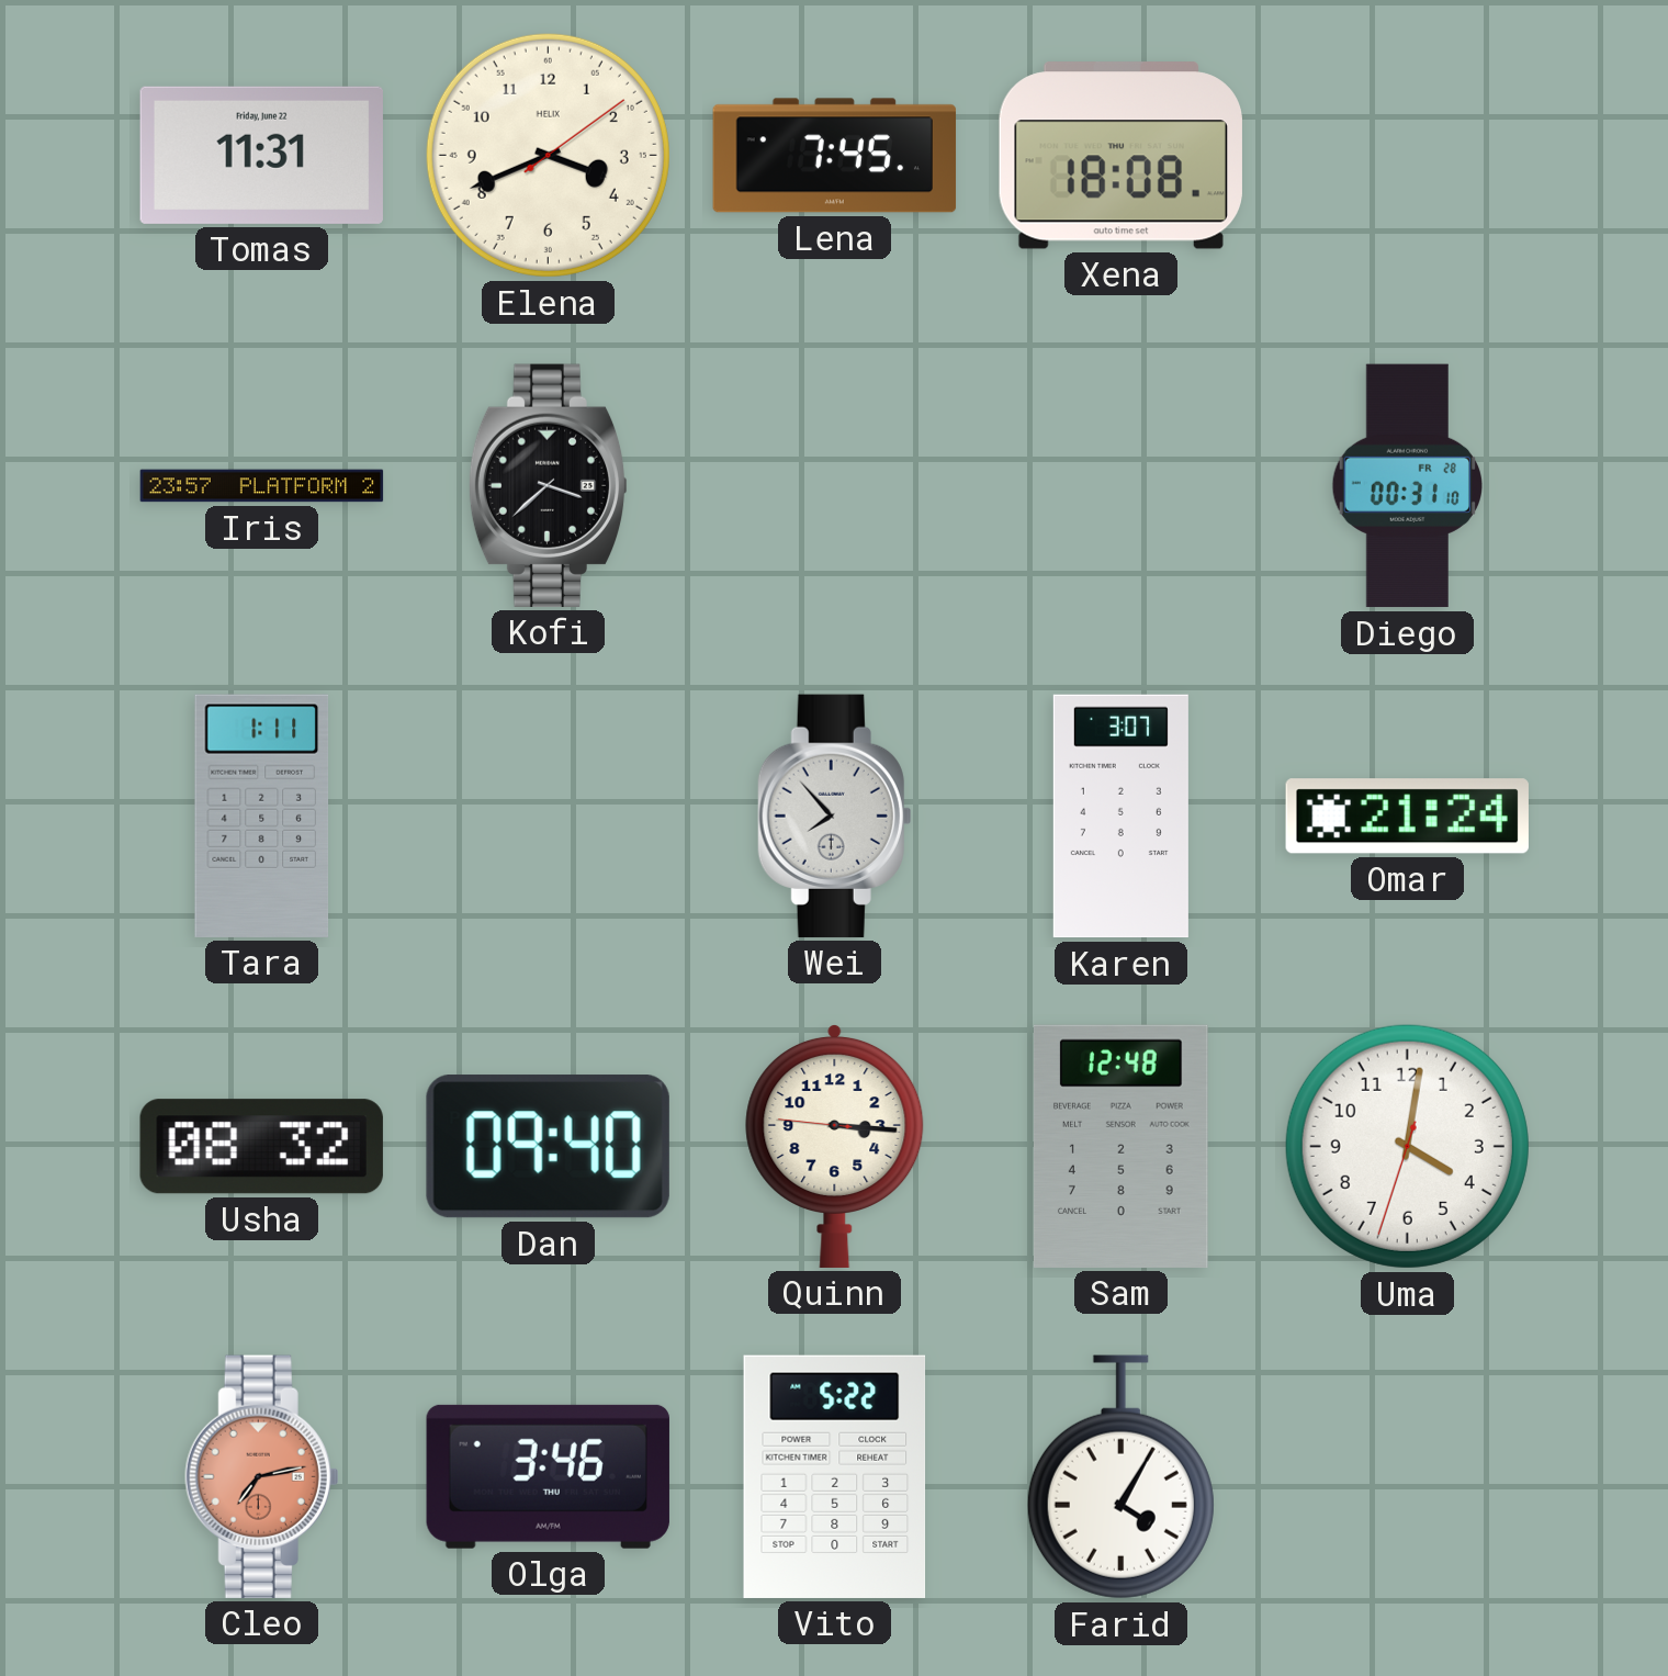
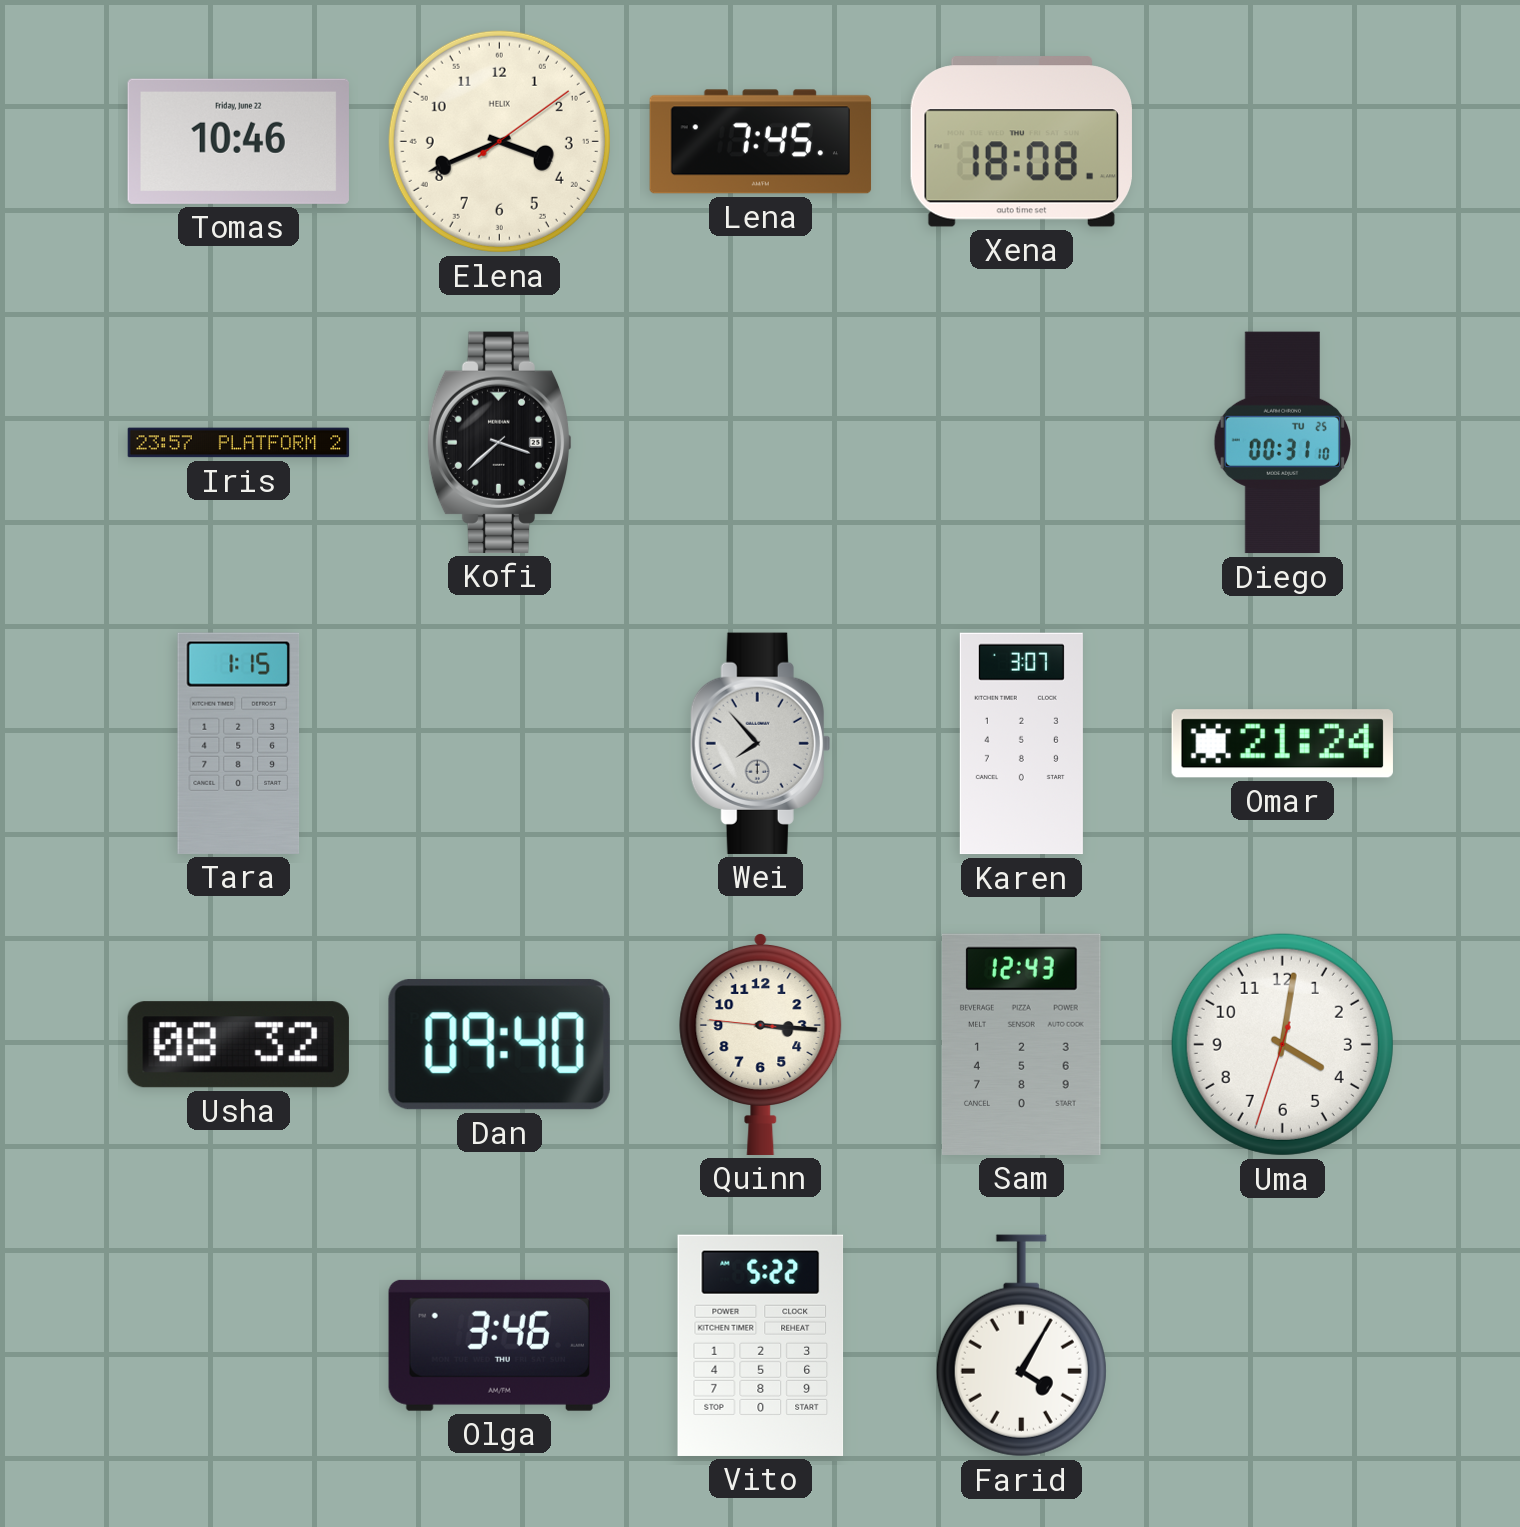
Tomas: 11:31 -> 10:46
Diego date: FR 28 -> TU 25
Tara: 1:11 -> 1:15
Sam: 12:48 -> 12:43
Cleo: 7:13 -> none
